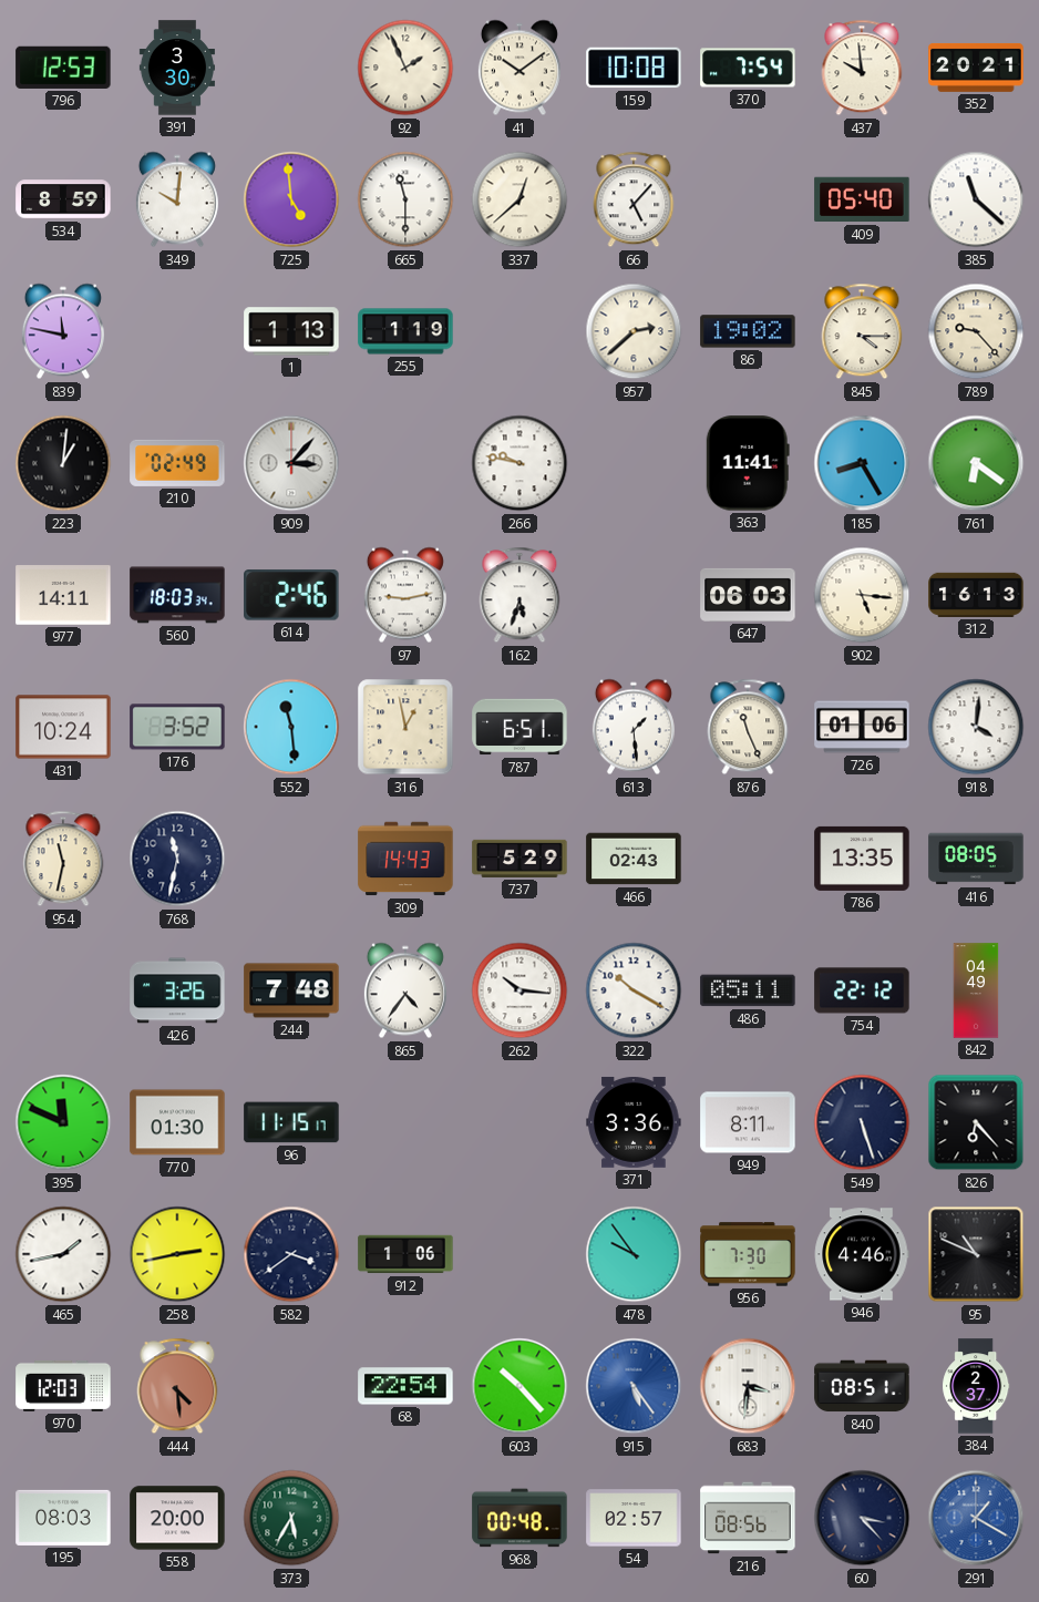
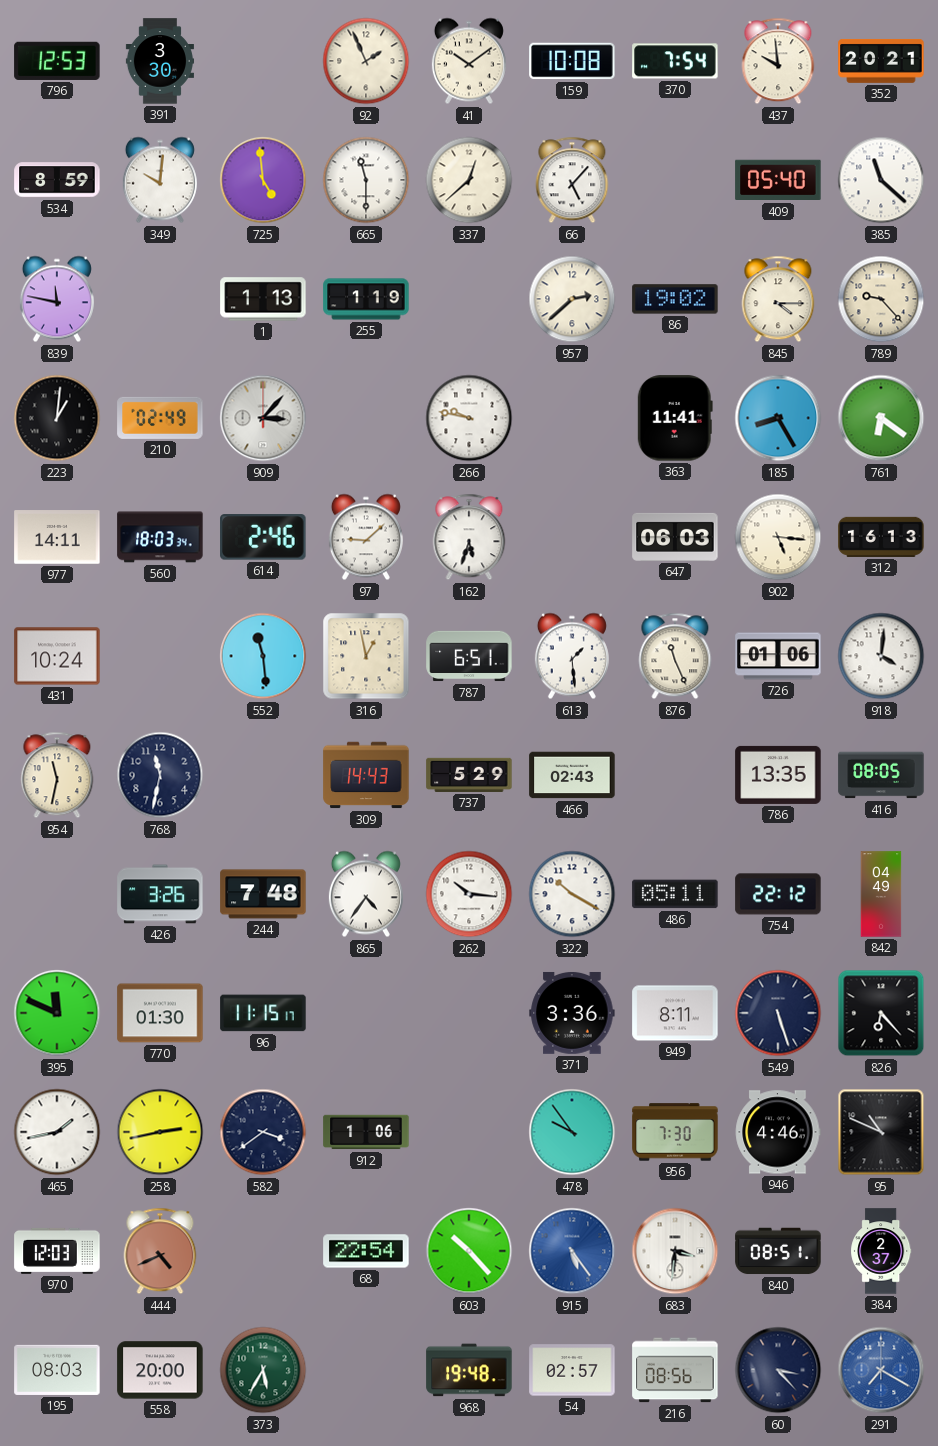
97: 9:13 -> 9:08
176: 3:52 -> none
444: 4:29 -> 4:41
968: 00:48 -> 19:48
291: 1:20 -> 7:20
